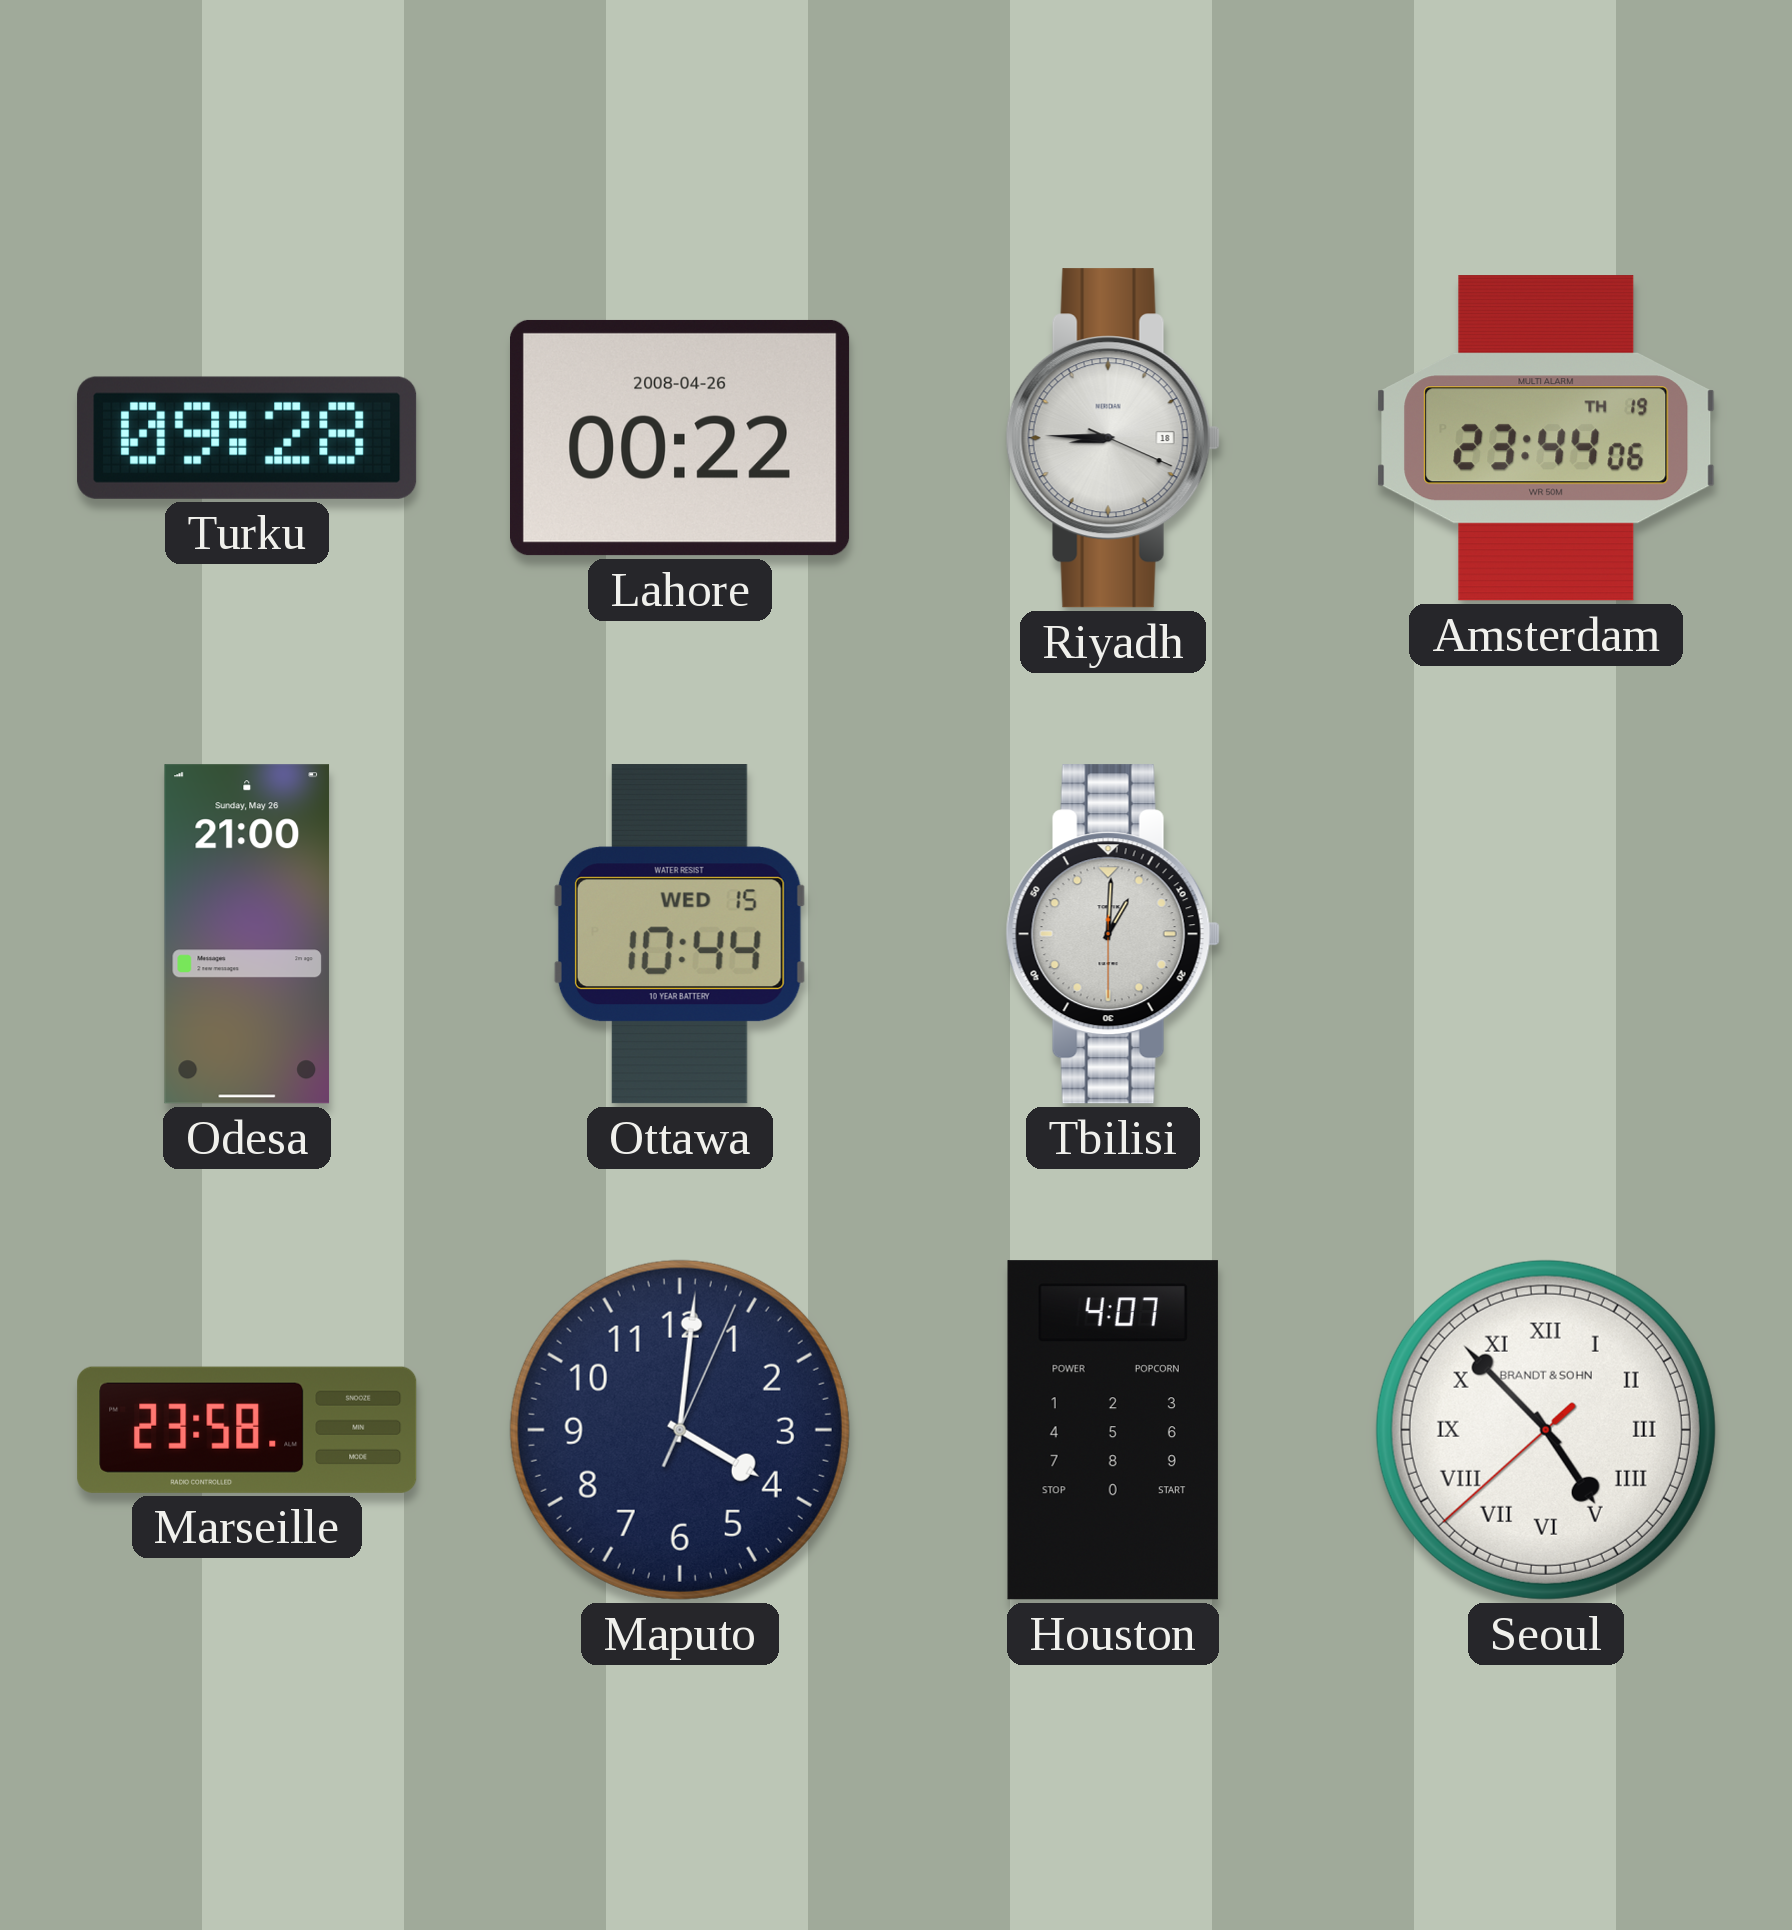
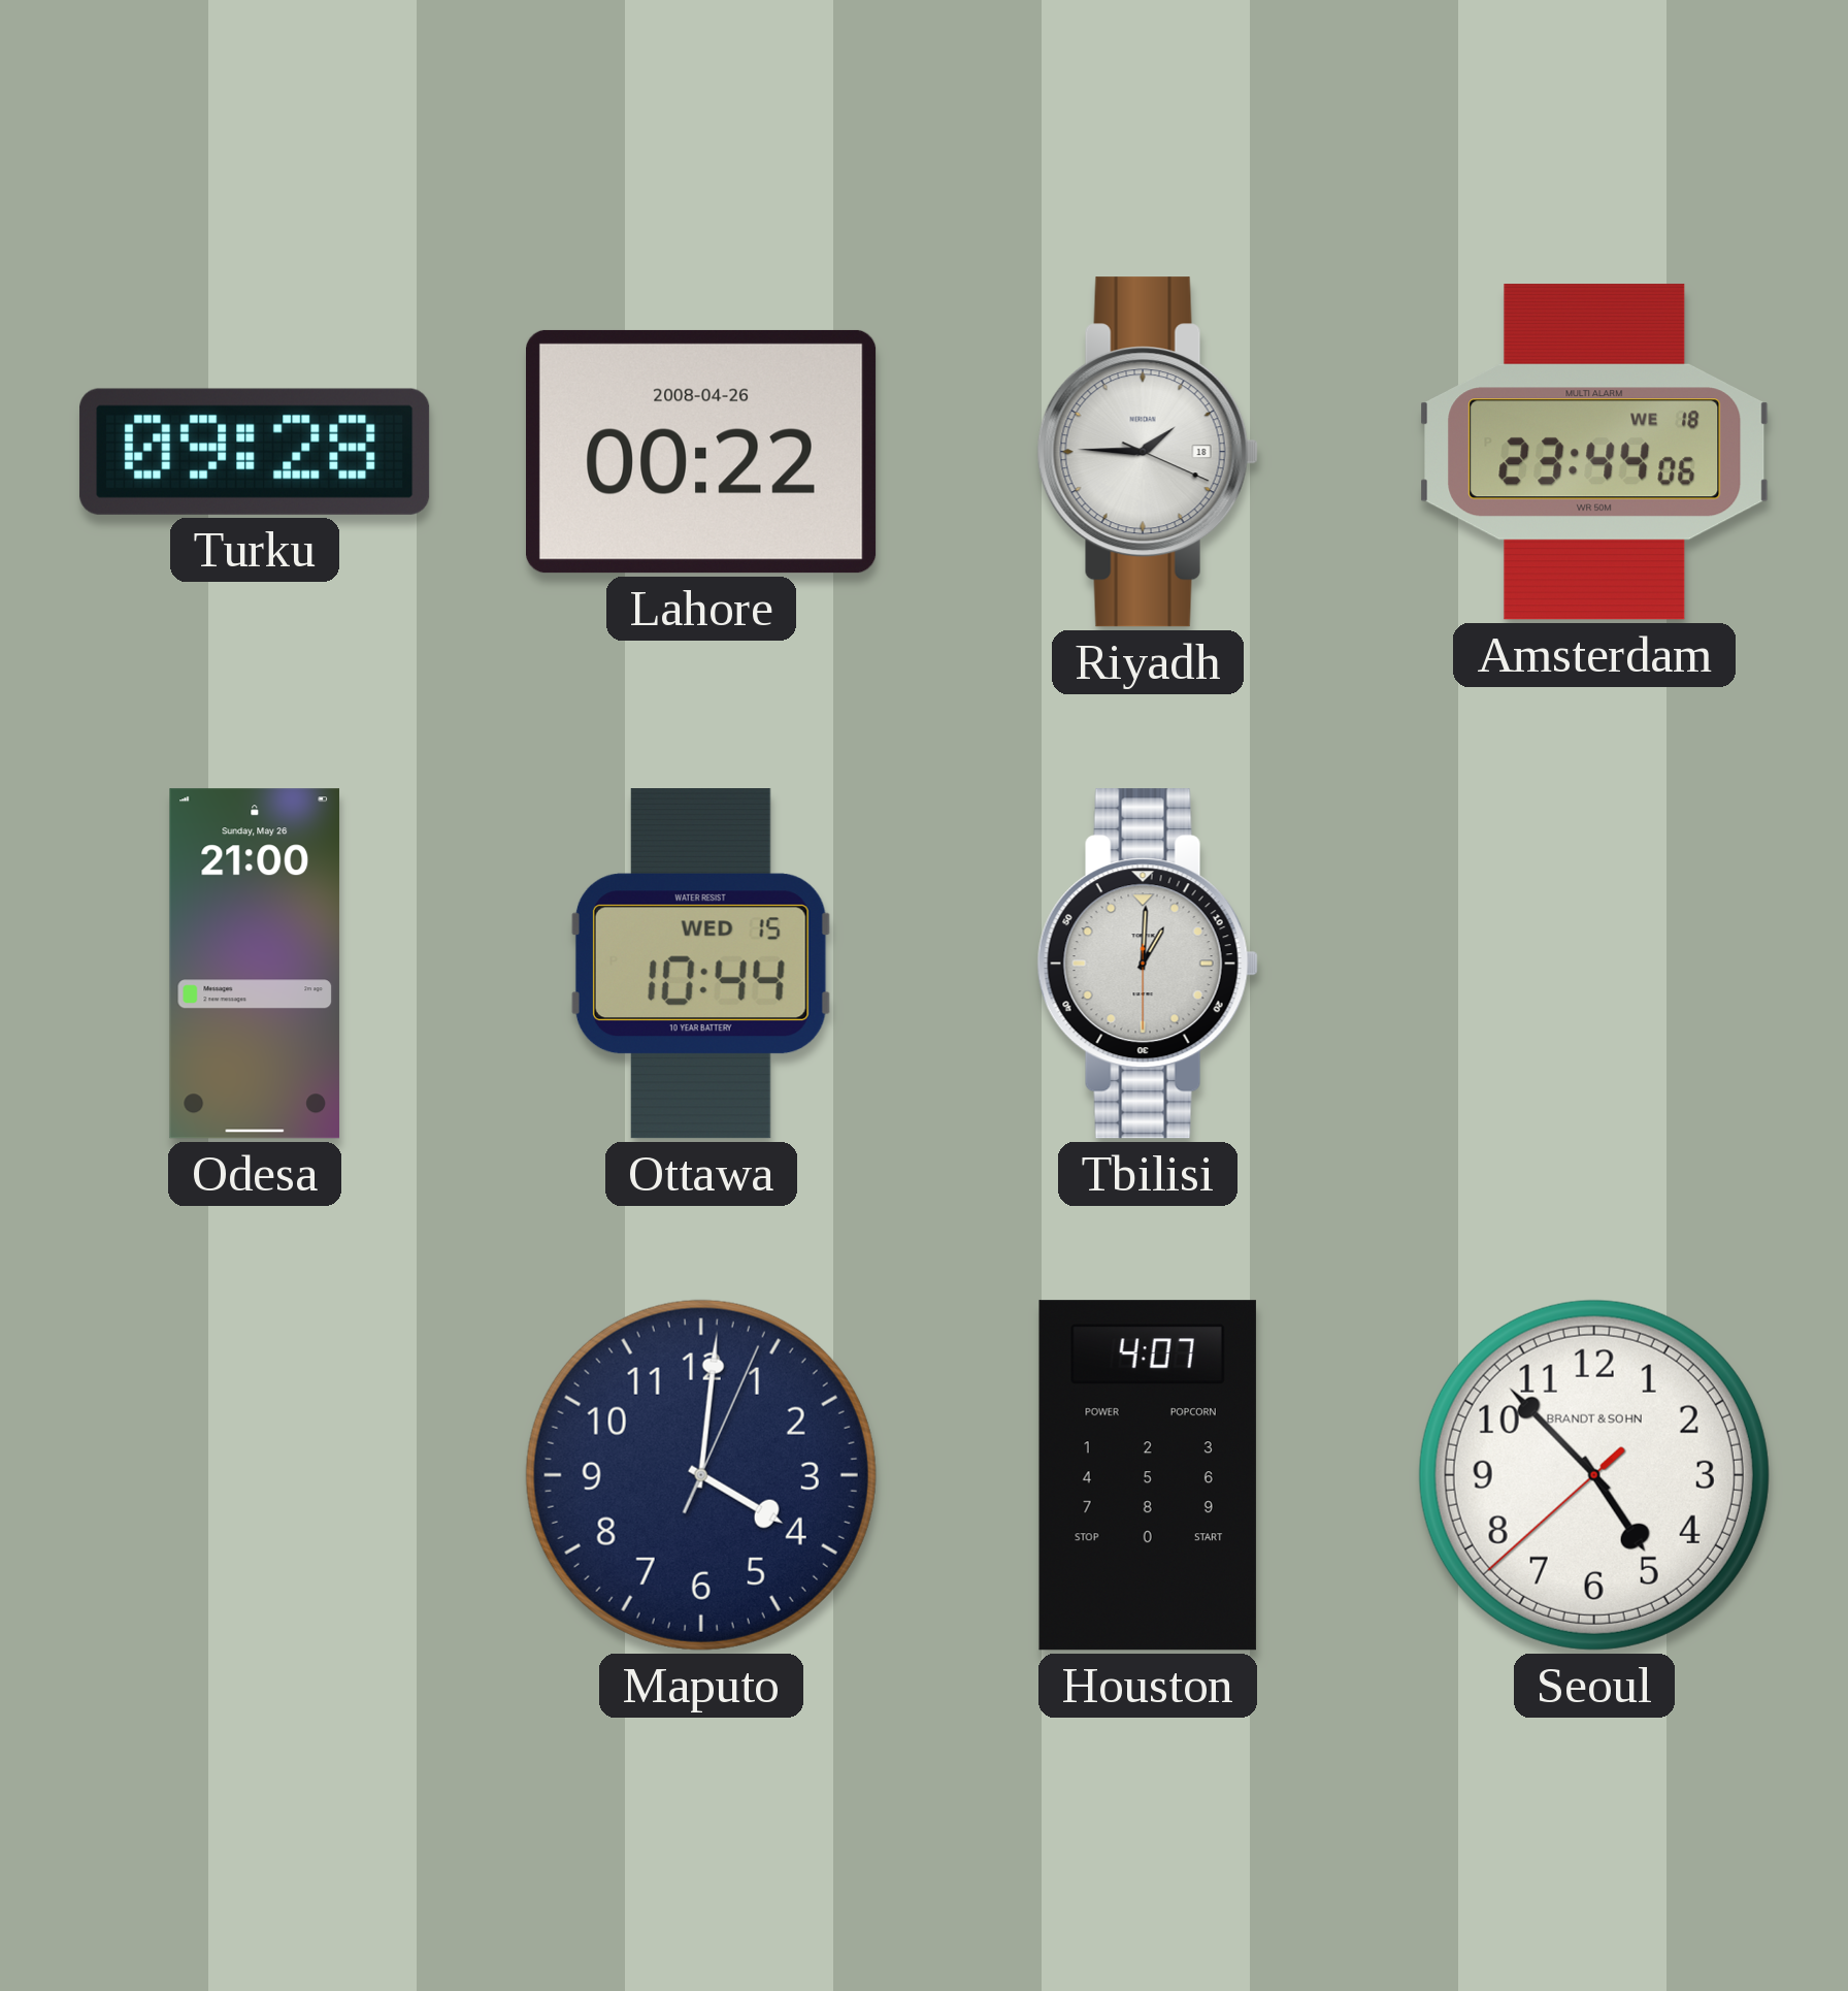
Riyadh: 8:45 -> 1:45
Amsterdam date: TH 19 -> WE 18
Marseille: 23:58 -> none
Seoul numerals: Roman -> Arabic
